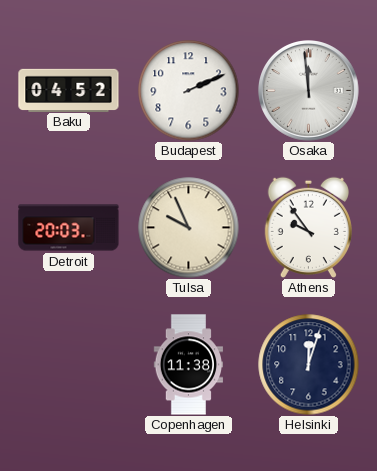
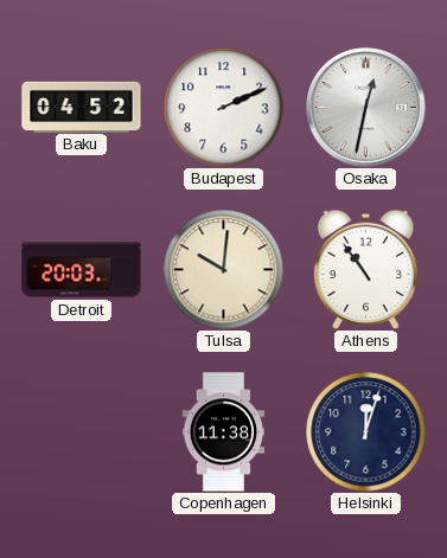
Osaka: 11:59 -> 12:32
Tulsa: 9:56 -> 10:01
Athens: 9:54 -> 10:54
